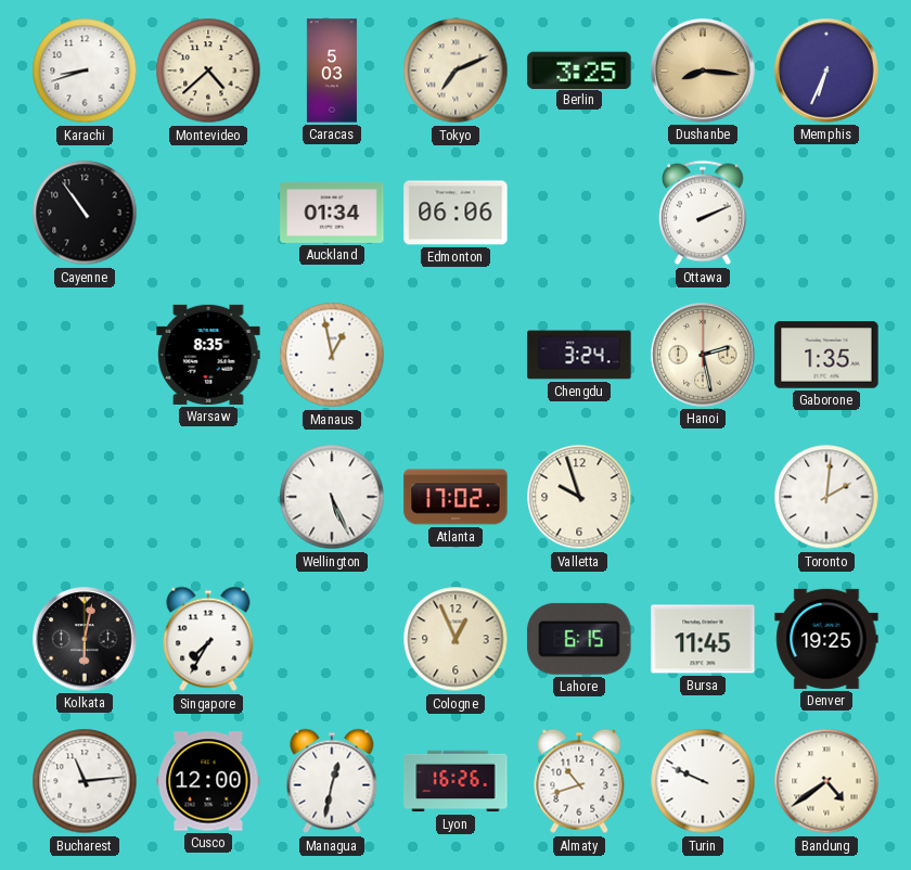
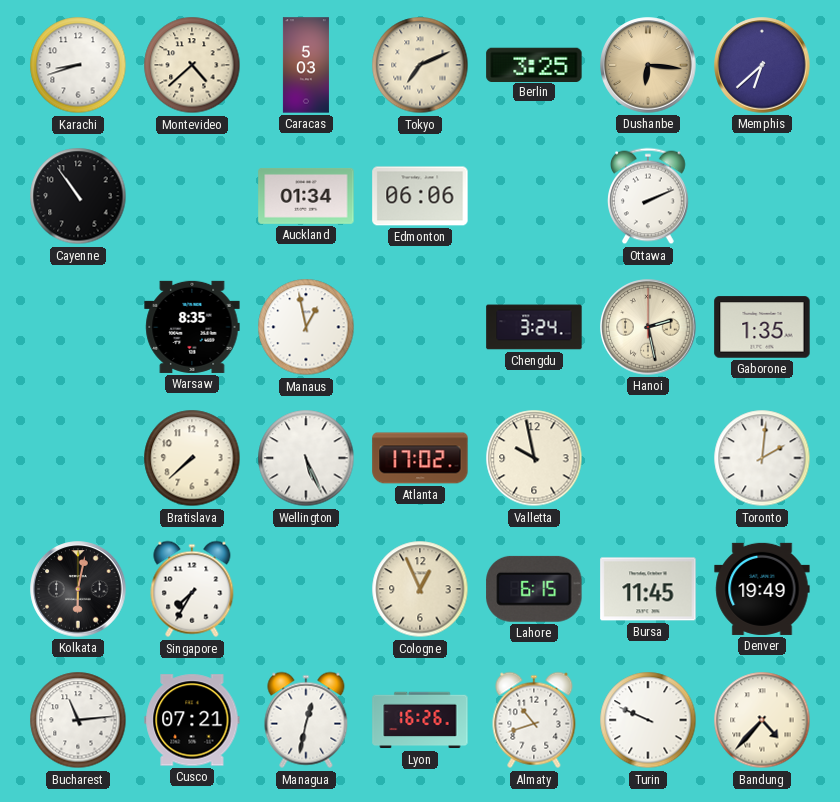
Dushanbe: 8:16 -> 6:16
Memphis: 6:34 -> 6:38
Bratislava: none -> 7:38
Valletta: 9:57 -> 9:58
Denver: 19:25 -> 19:49
Cusco: 12:00 -> 07:21
Bandung: 4:39 -> 4:37
